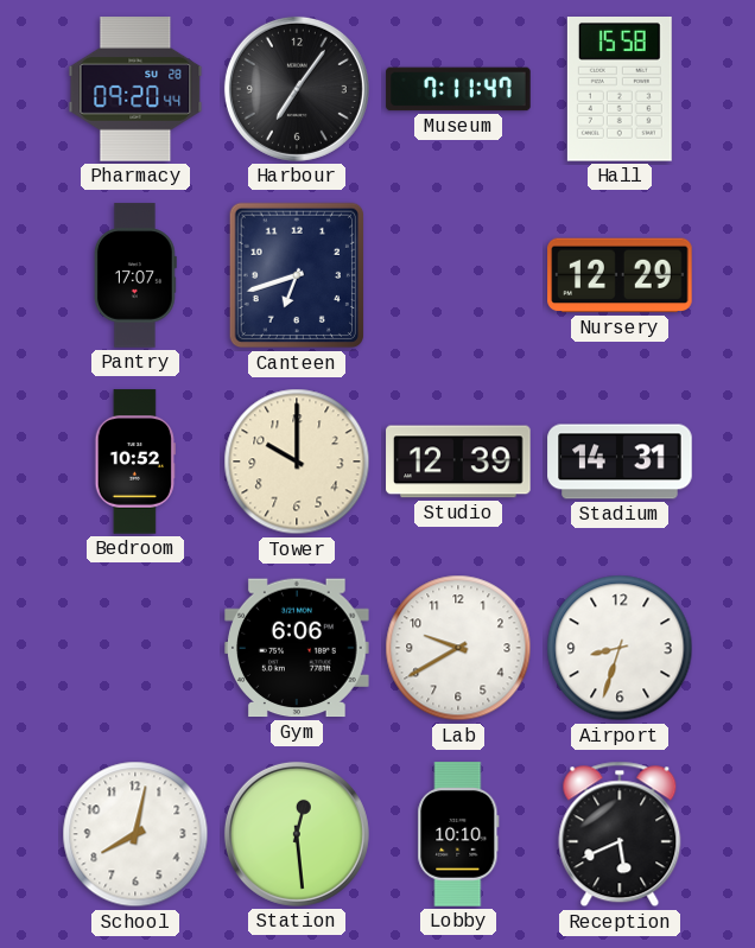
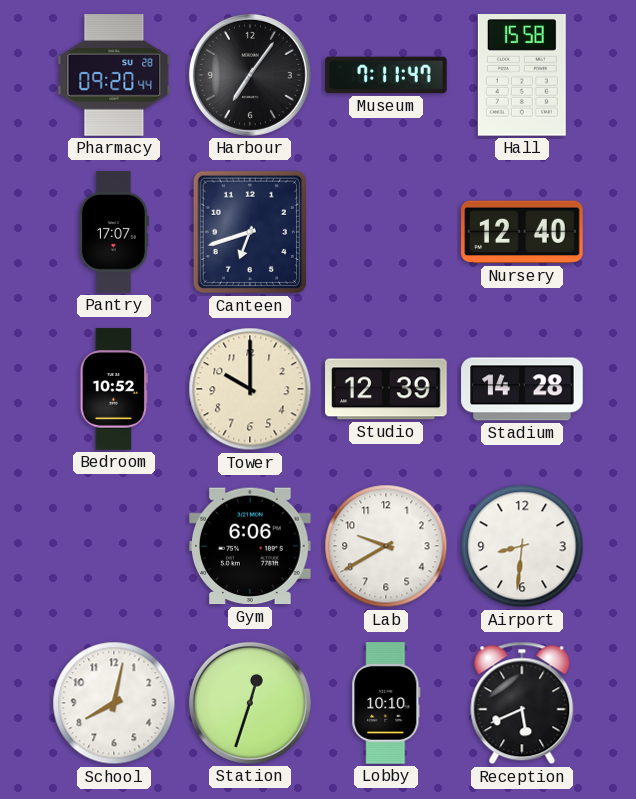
Nursery: 12:29 -> 12:40
Stadium: 14:31 -> 14:28
Airport: 8:33 -> 8:31
Station: 12:29 -> 12:33
